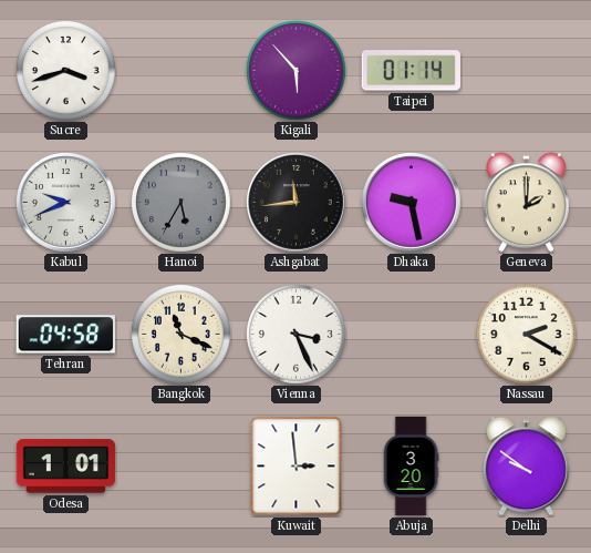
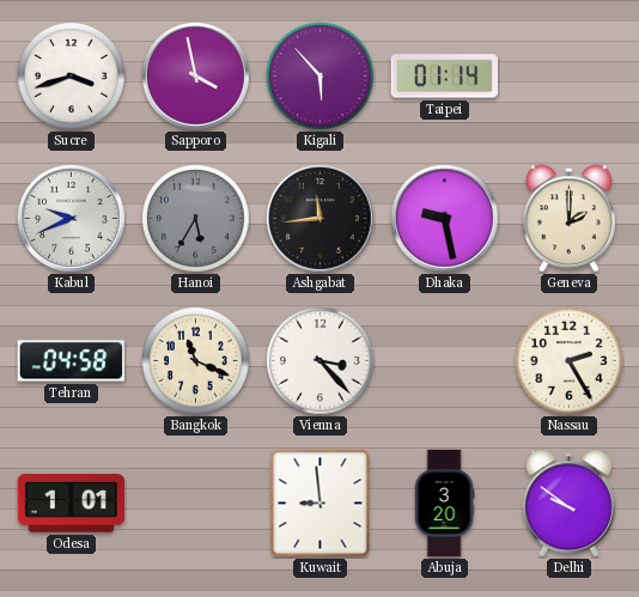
Sapporo: none -> 3:58
Vienna: 3:26 -> 3:23
Nassau: 2:20 -> 2:25
Kuwait: 2:59 -> 8:59
